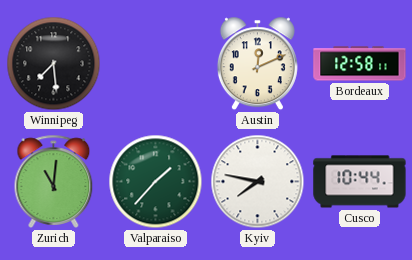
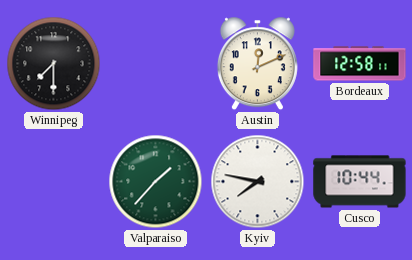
Winnipeg: 7:29 -> 7:30
Zurich: 11:01 -> none
